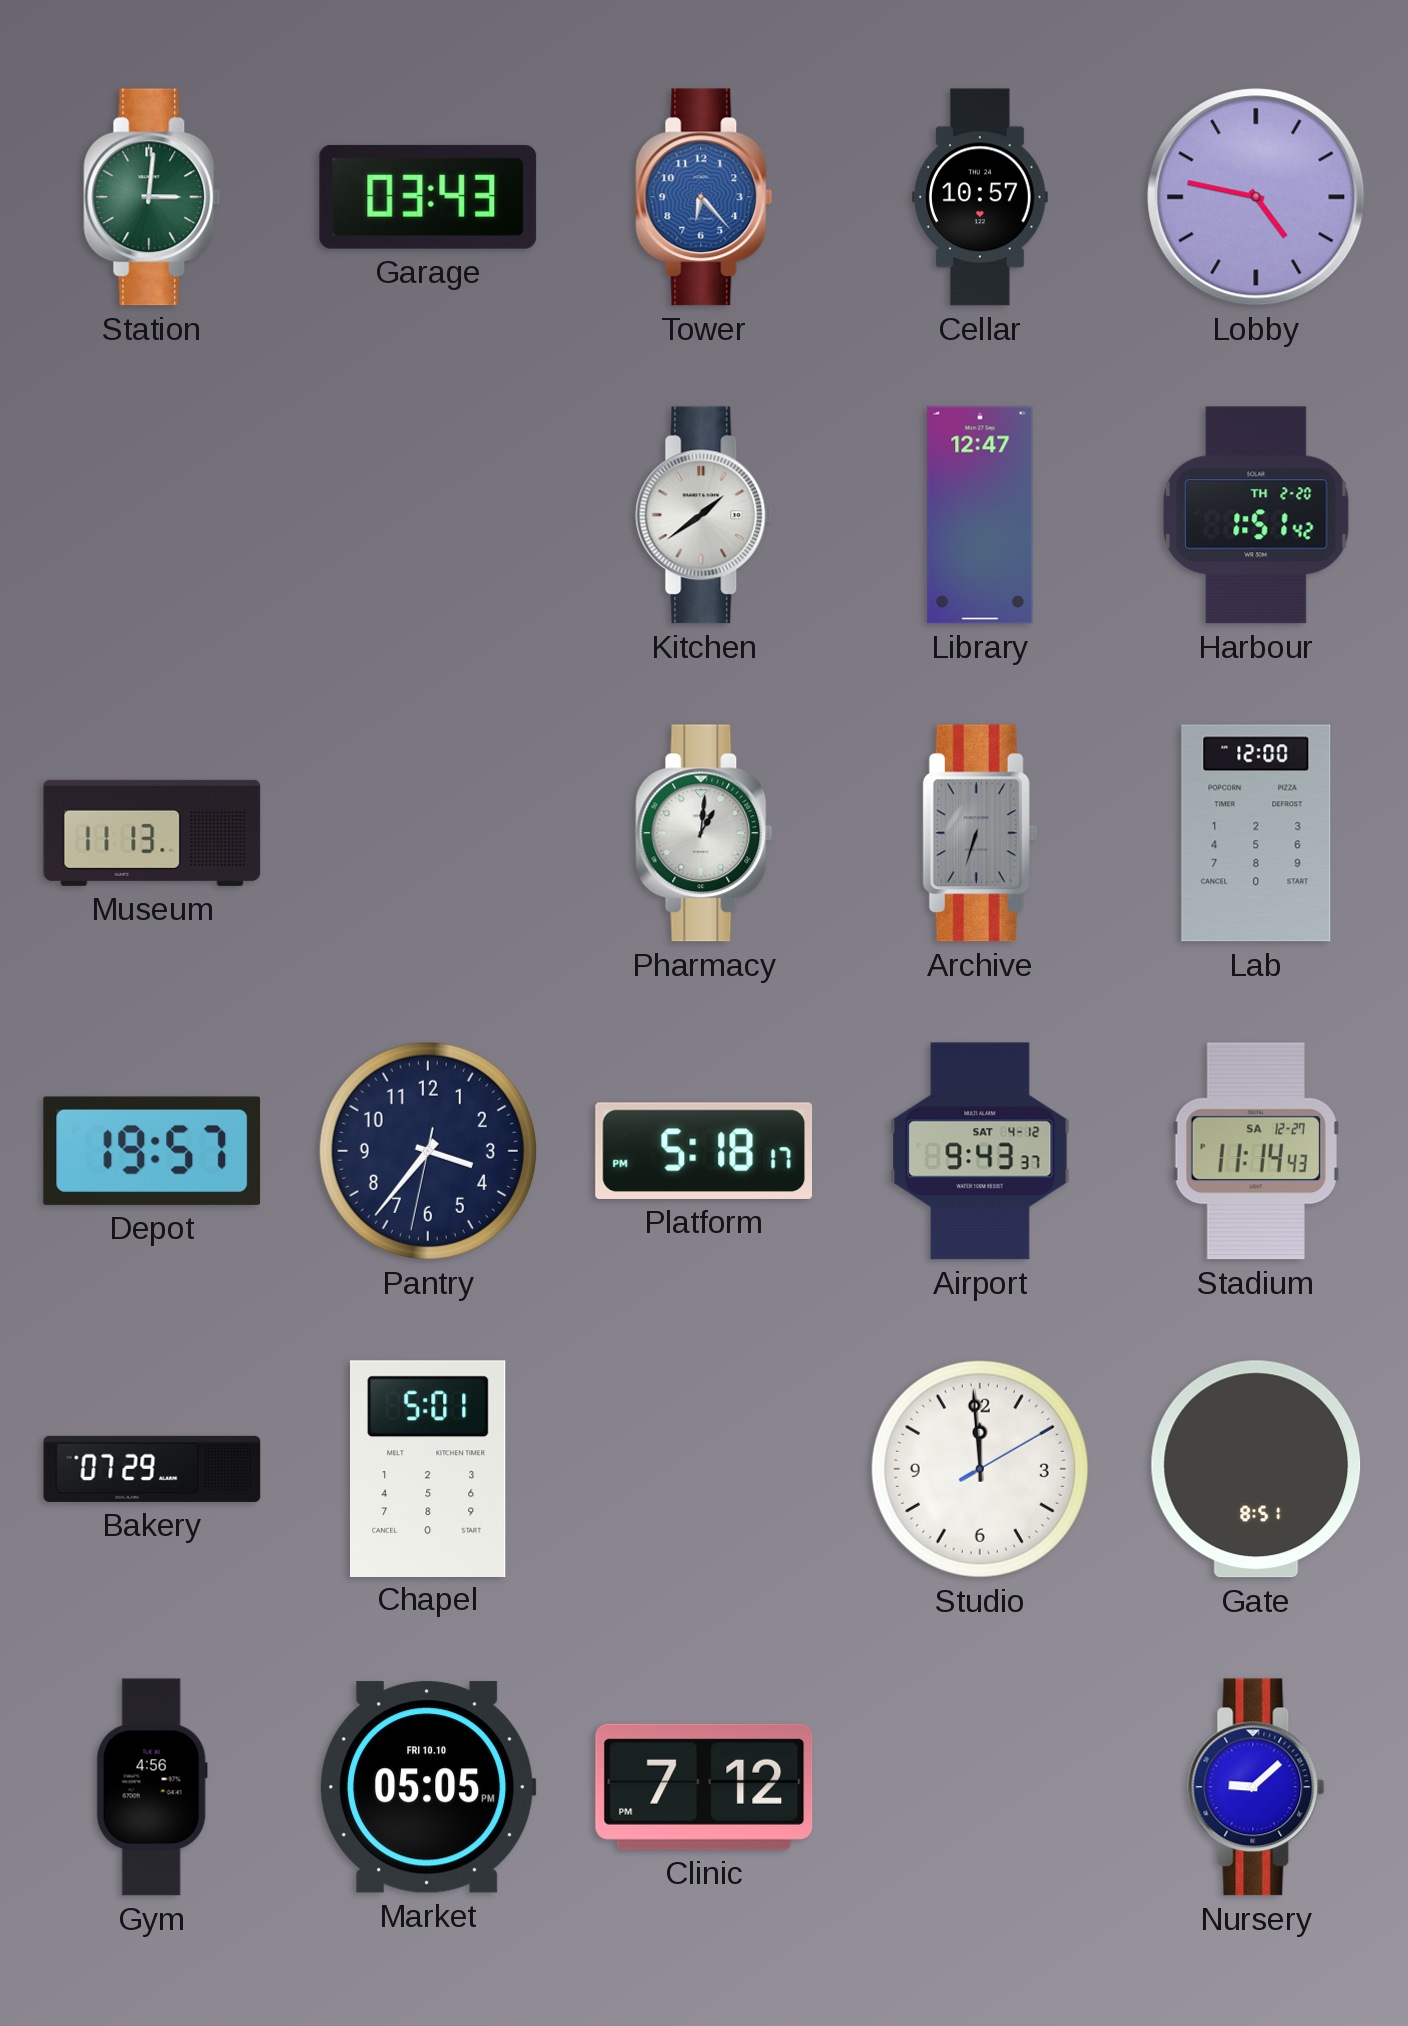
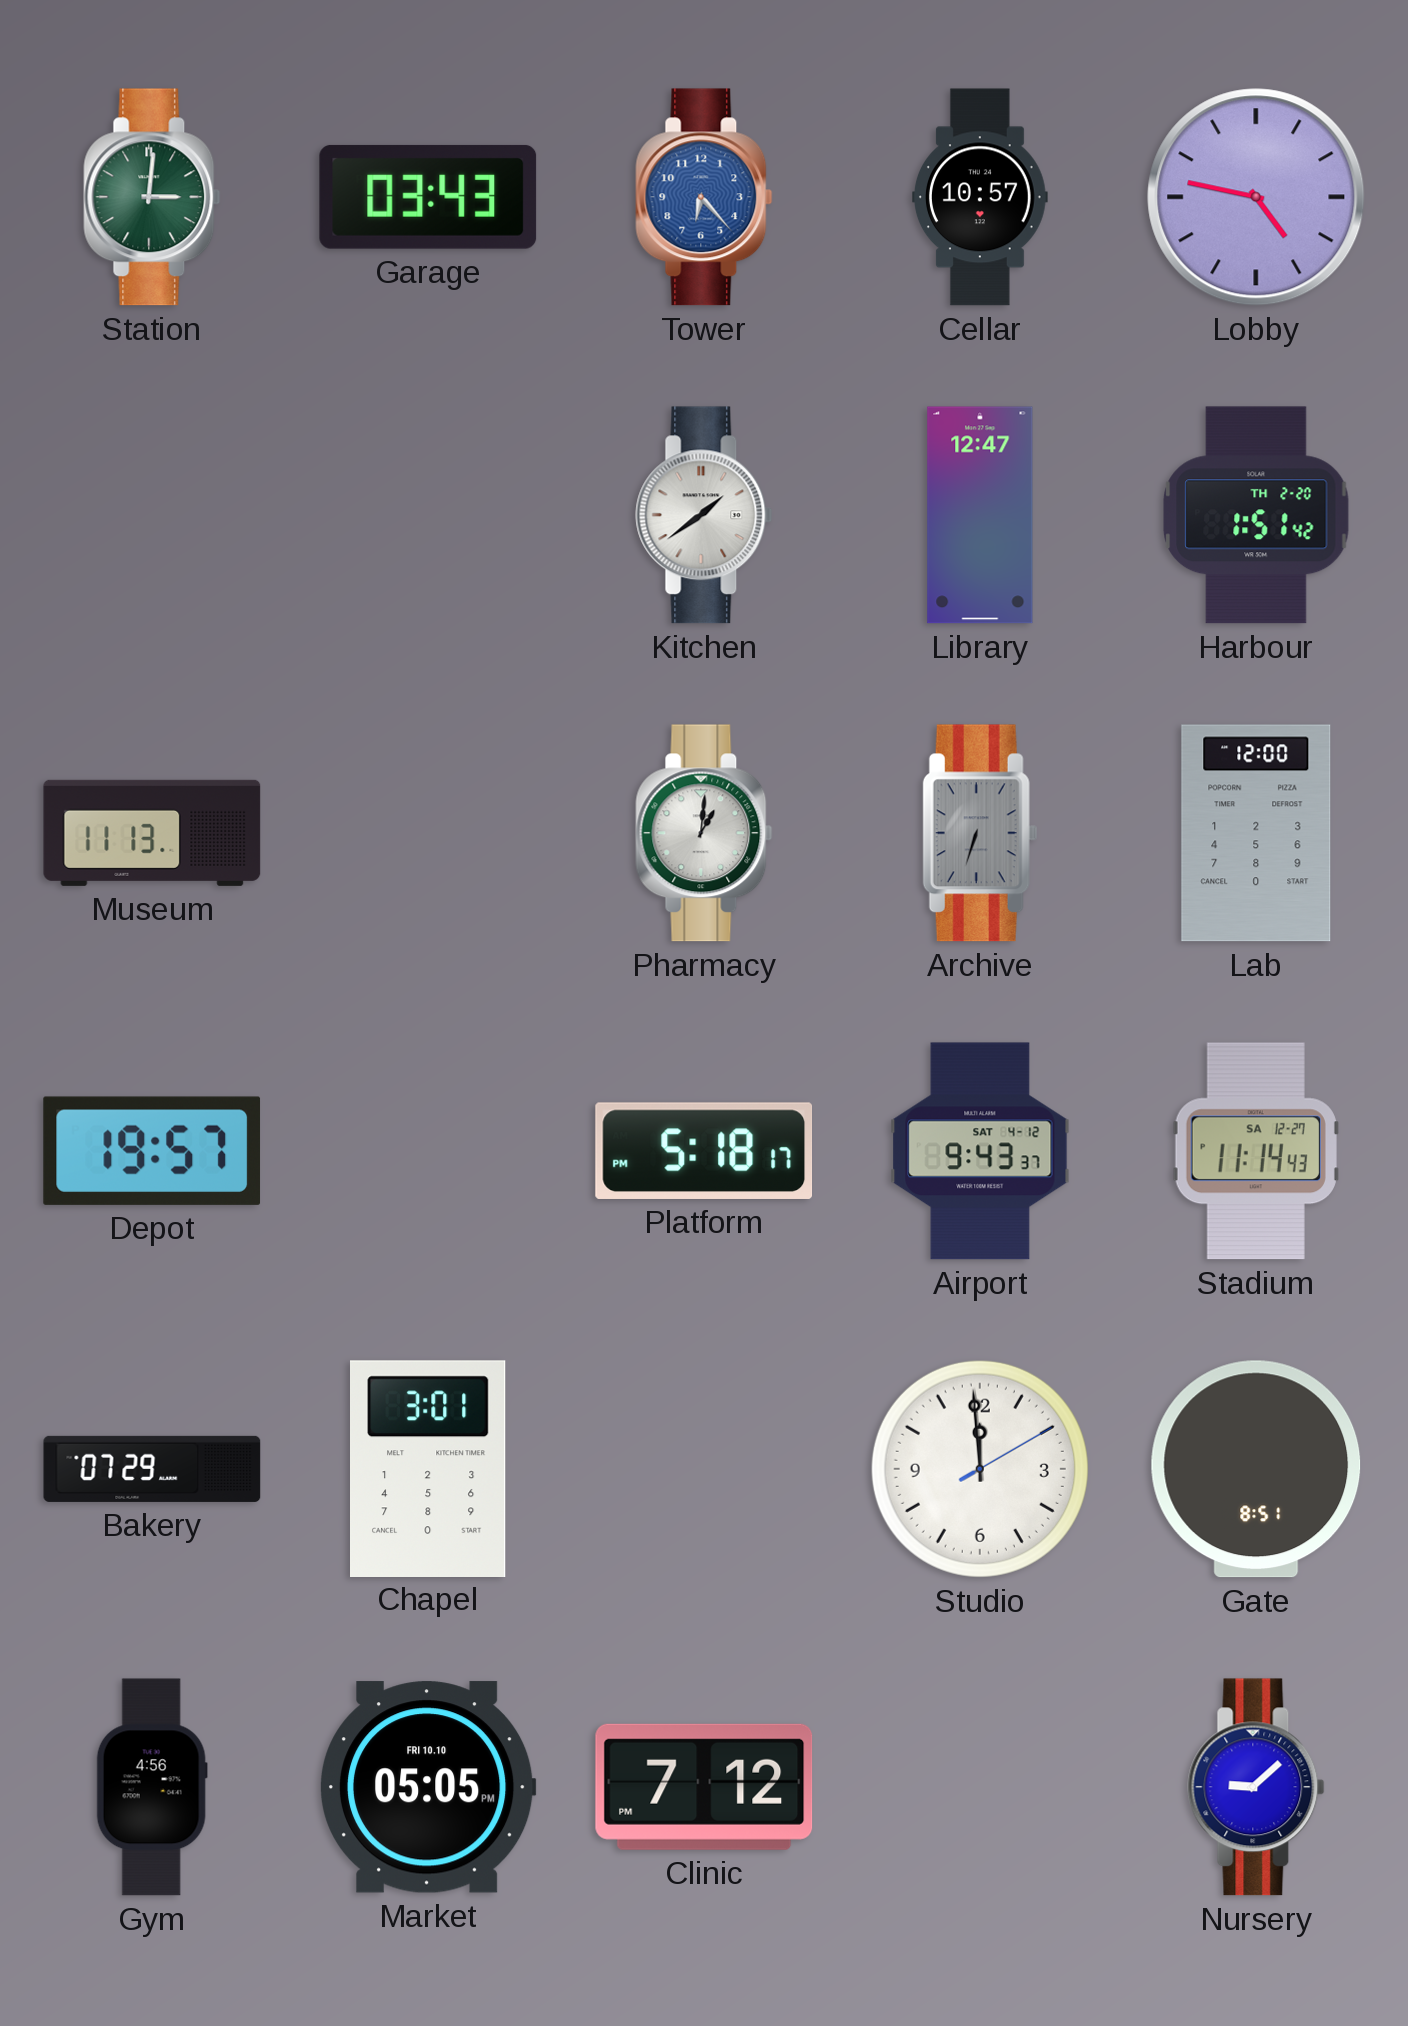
Pantry: 3:36 -> none
Chapel: 5:01 -> 3:01
